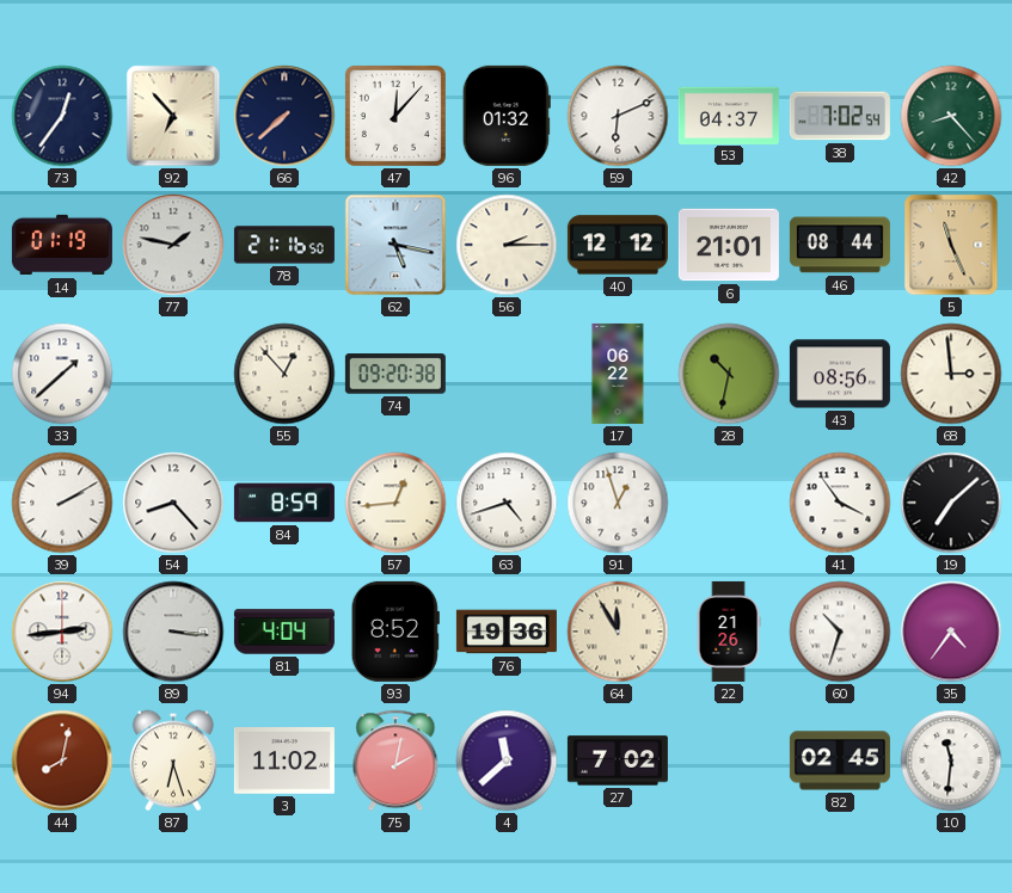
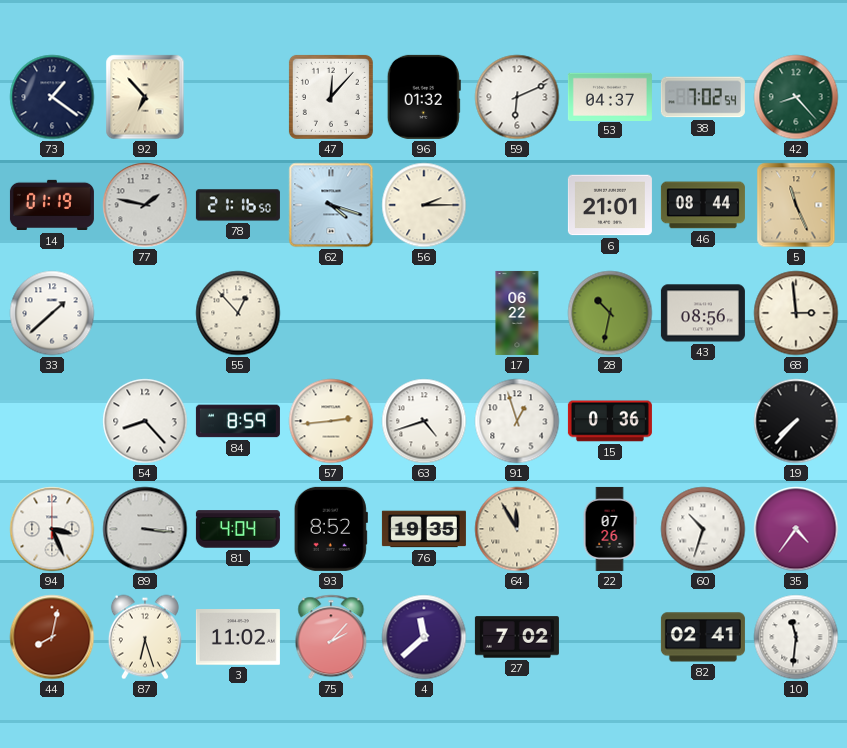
73: 12:36 -> 1:21
66: 7:38 -> none
62: 5:17 -> 4:18
40: 12:12 -> none
74: 09:20 -> none
39: 2:10 -> none
57: 12:44 -> 2:44
15: none -> 0:36
41: 3:54 -> none
19: 7:08 -> 7:37
94: 2:44 -> 3:26
76: 19:36 -> 19:35
22: 21:26 -> 07:26
75: 2:02 -> 2:07
82: 02:45 -> 02:41
